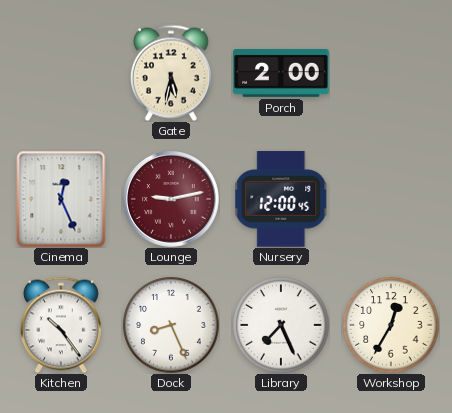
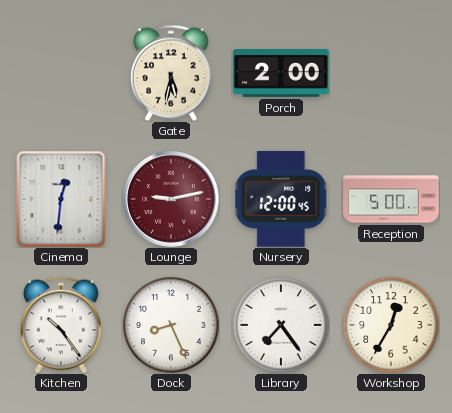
Cinema: 12:26 -> 12:31
Reception: none -> 5:00
Library: 7:26 -> 7:24
